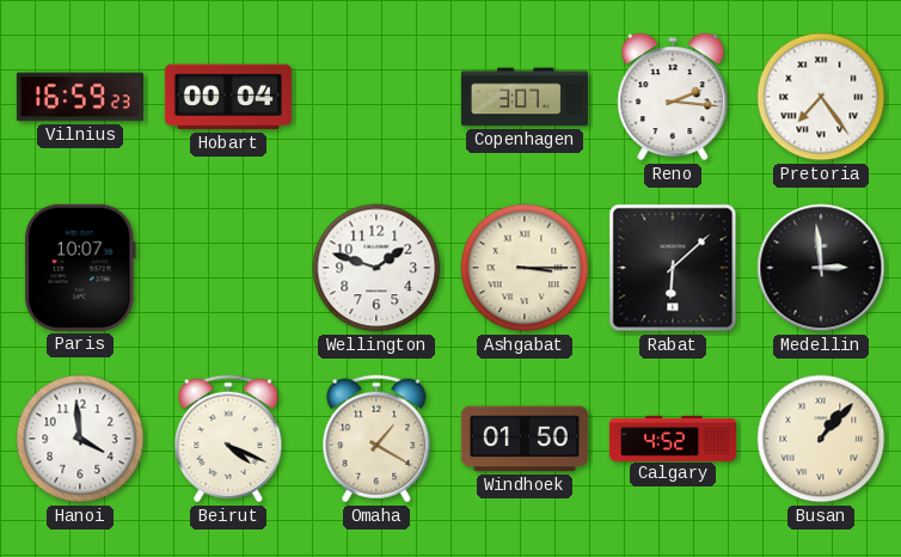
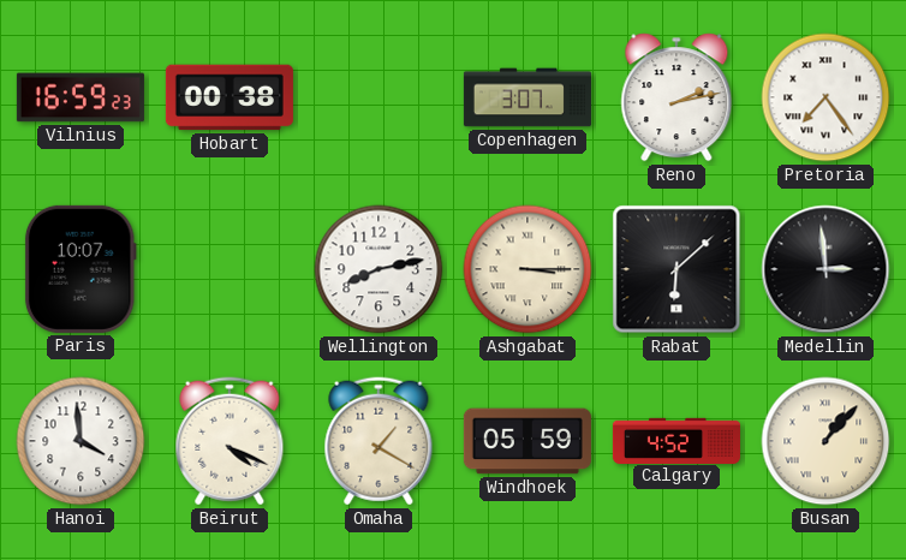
Hobart: 00:04 -> 00:38
Reno: 2:16 -> 2:13
Wellington: 1:48 -> 8:13
Windhoek: 01:50 -> 05:59
